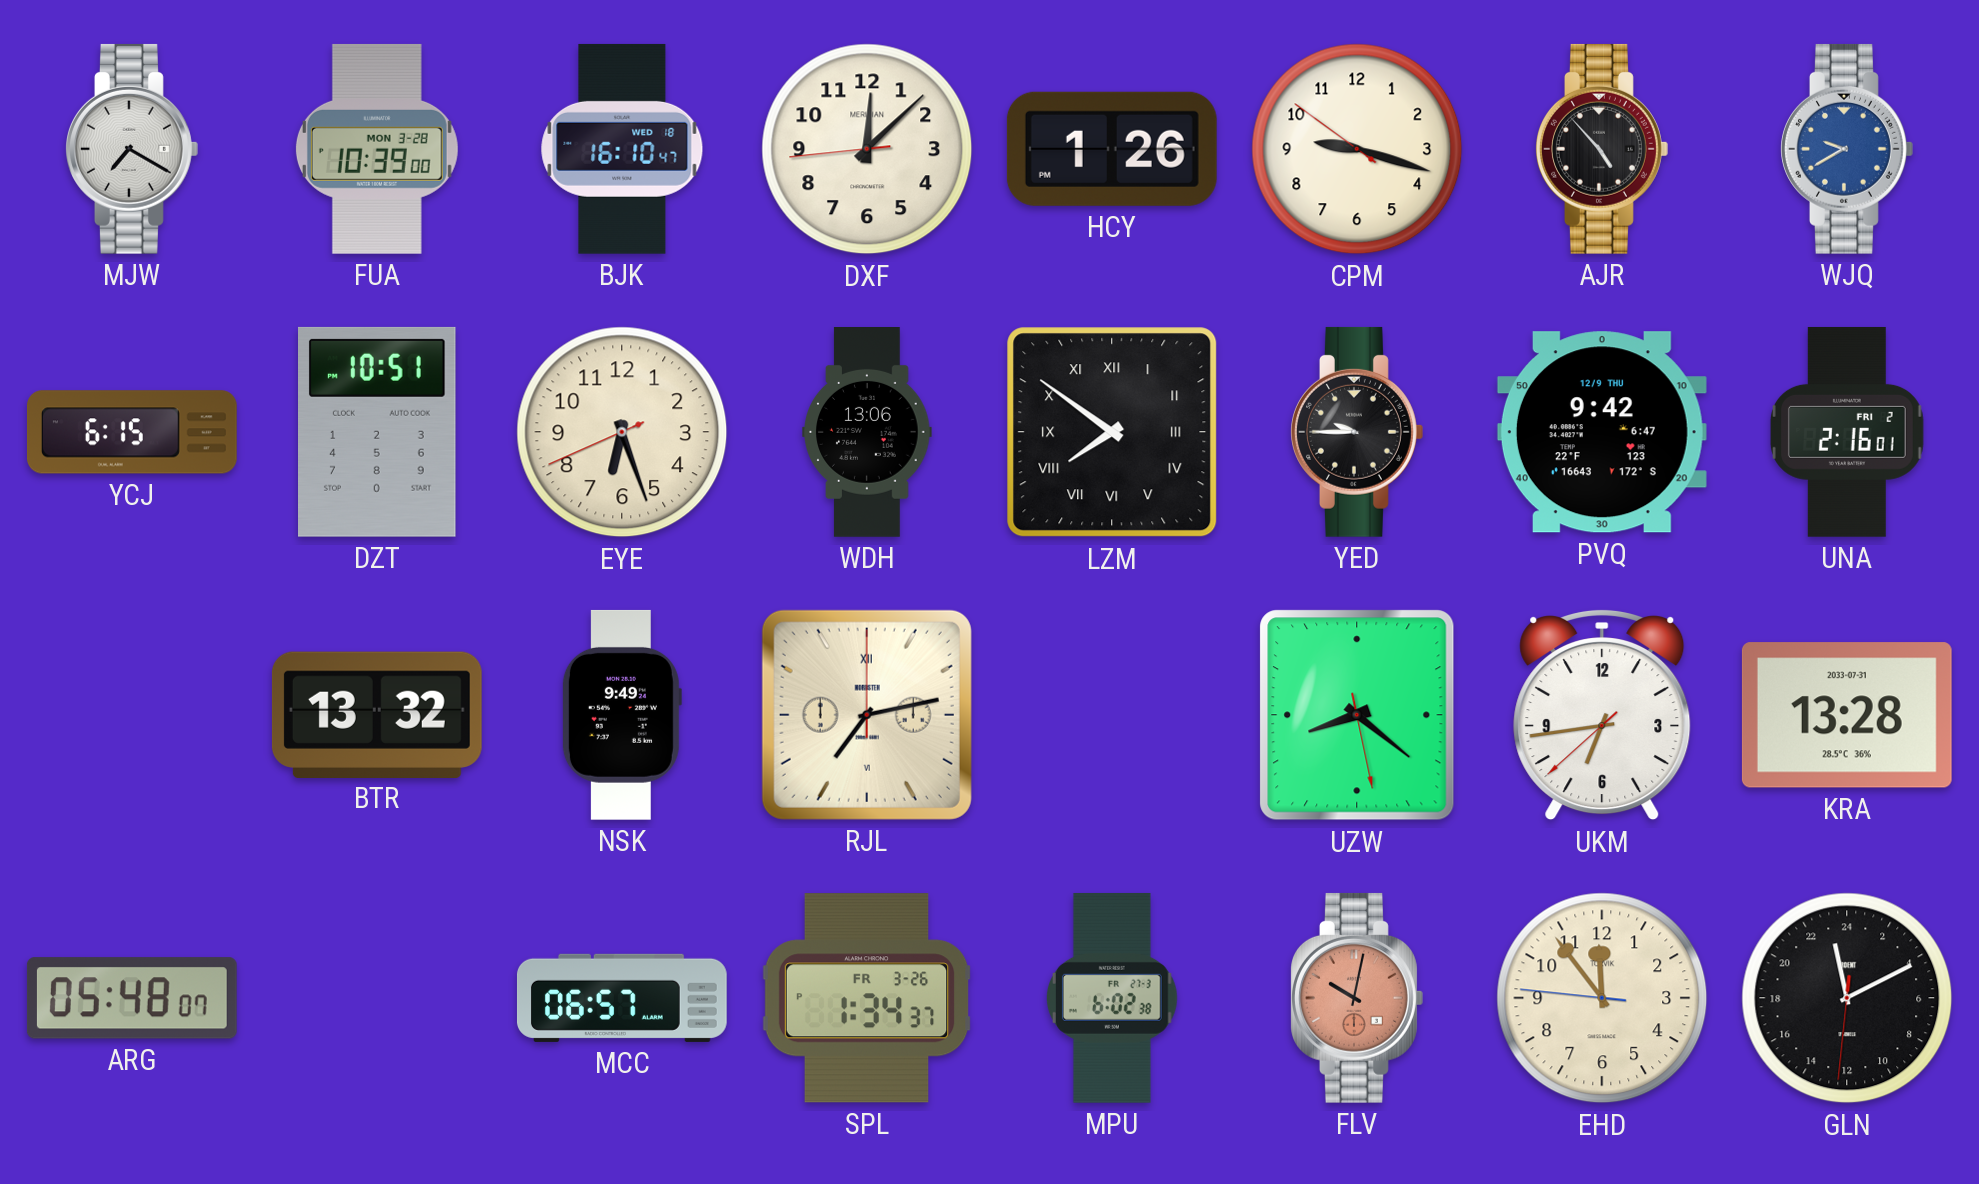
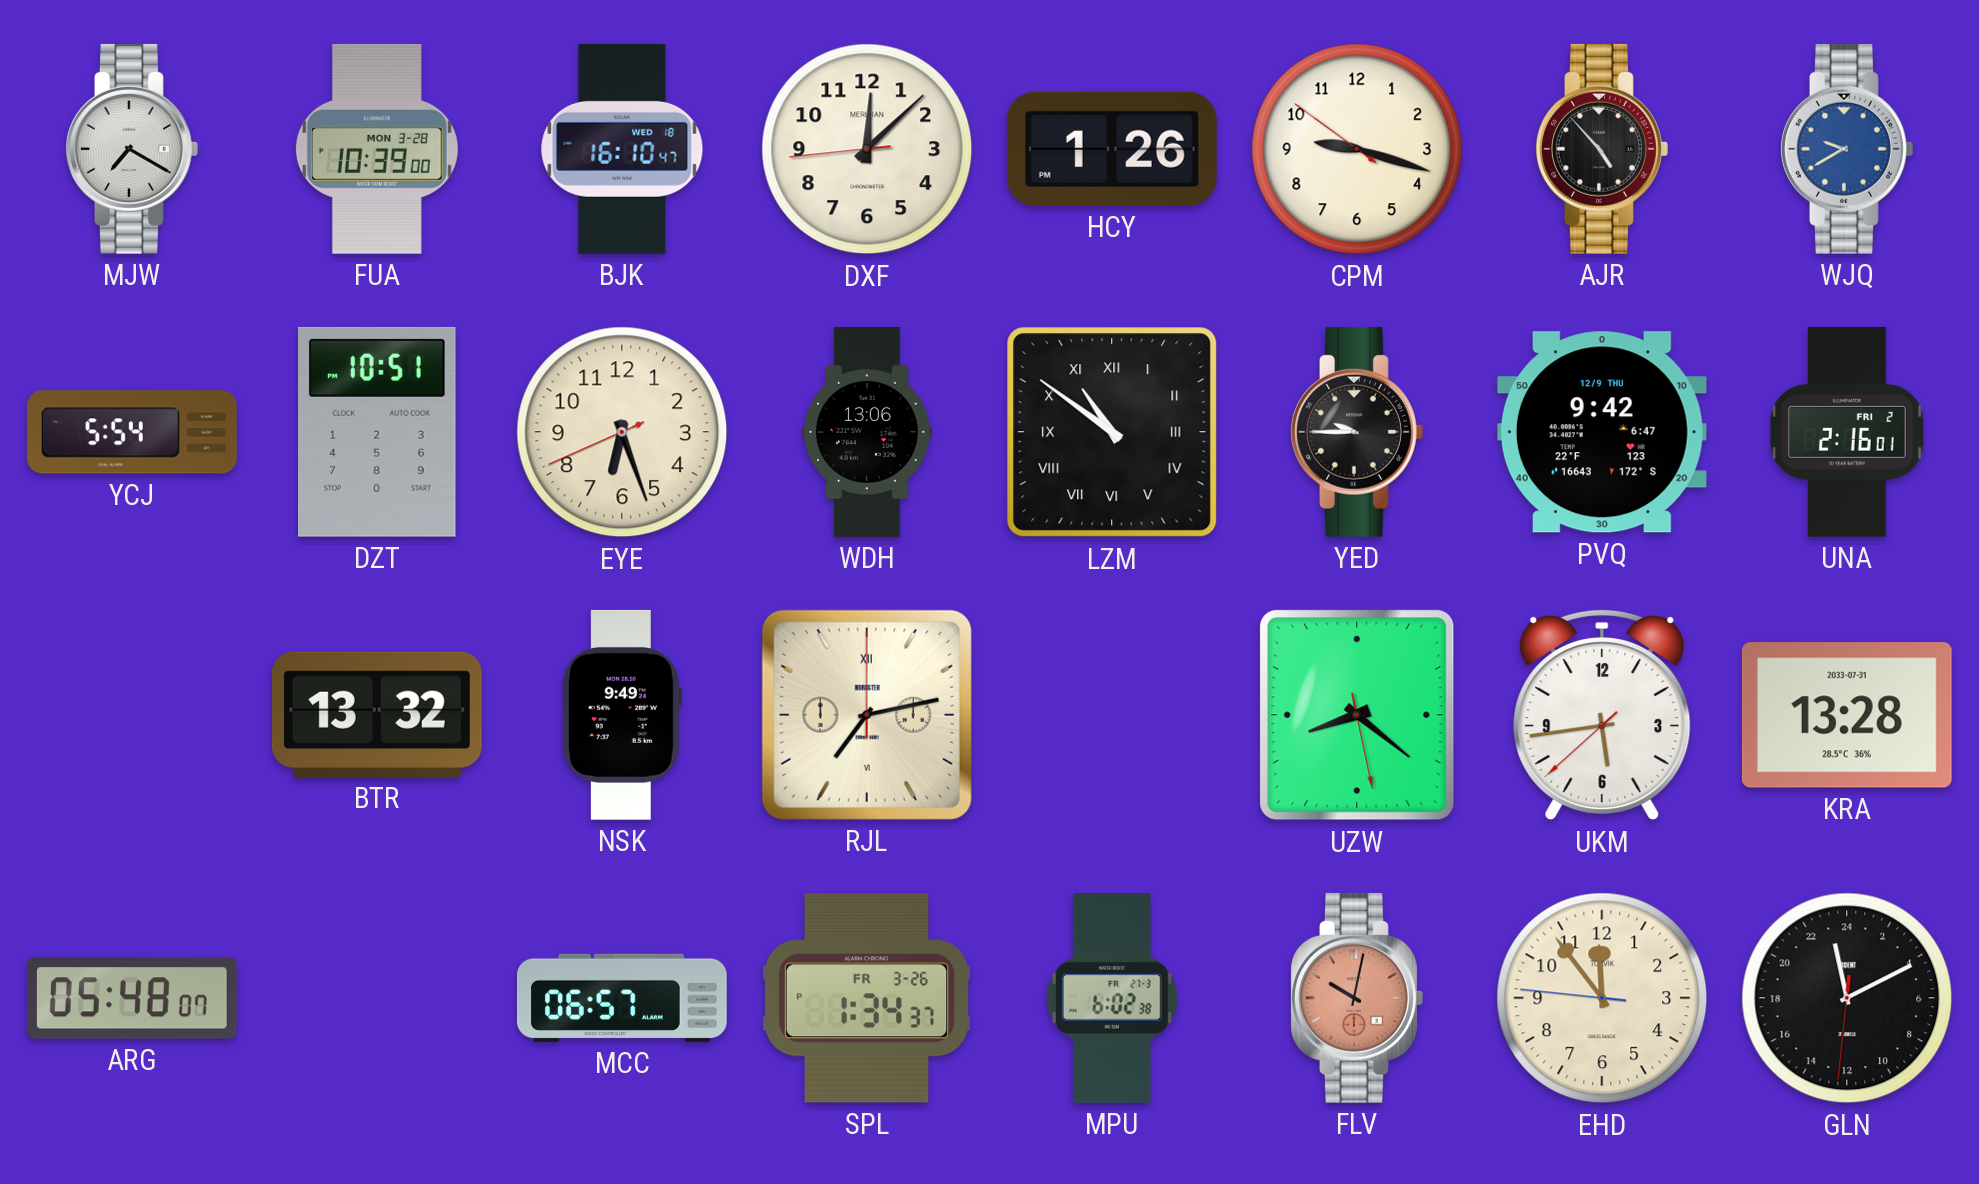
YCJ: 6:15 -> 5:54
LZM: 7:51 -> 10:51
UKM: 6:43 -> 5:43
